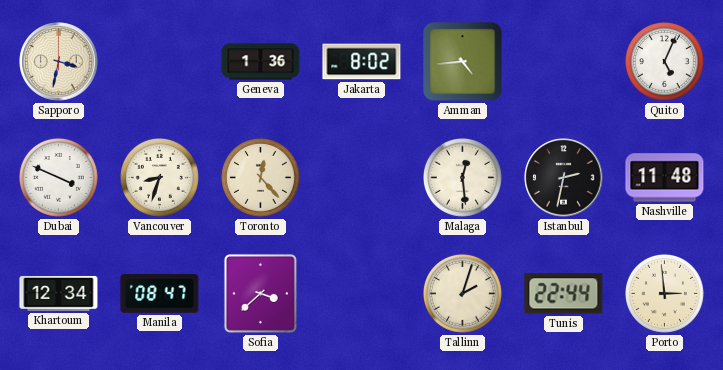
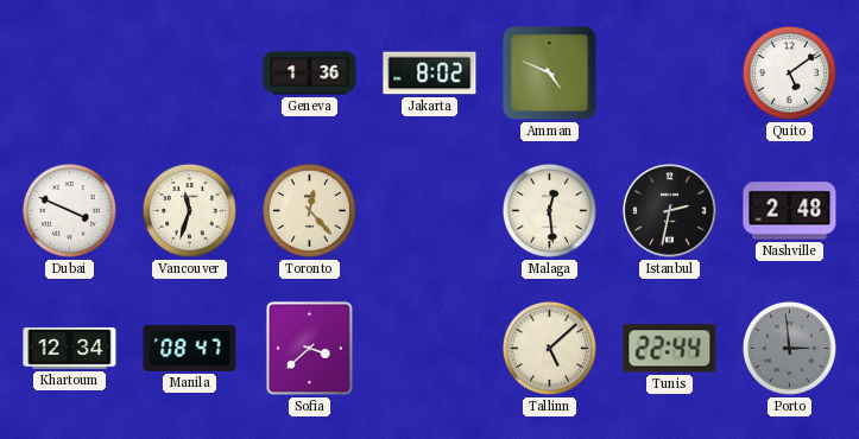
Sapporo: 3:32 -> none
Amman: 4:44 -> 4:49
Quito: 5:04 -> 5:09
Vancouver: 8:33 -> 11:33
Nashville: 11:48 -> 2:48
Tallinn: 2:03 -> 5:08
Porto dial: cream -> grey
